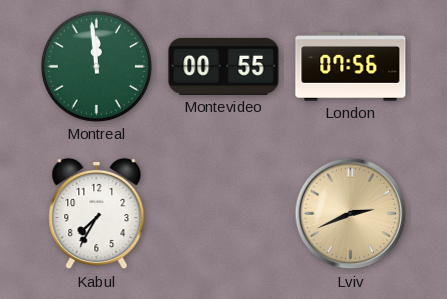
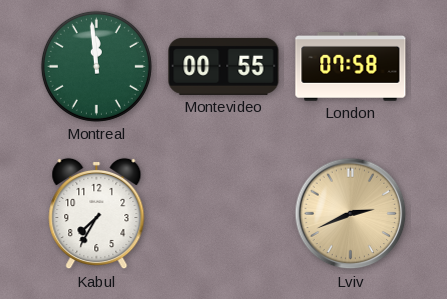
London: 07:56 -> 07:58
